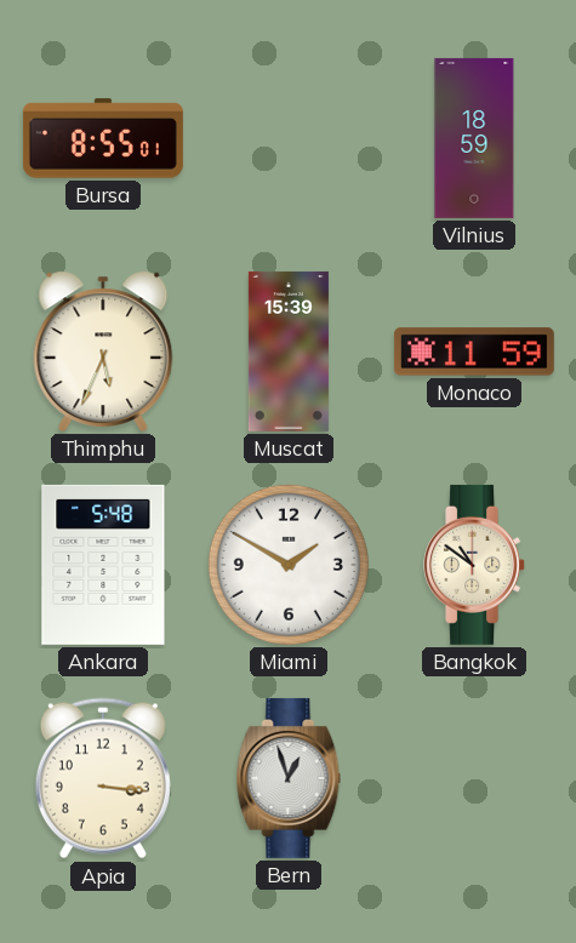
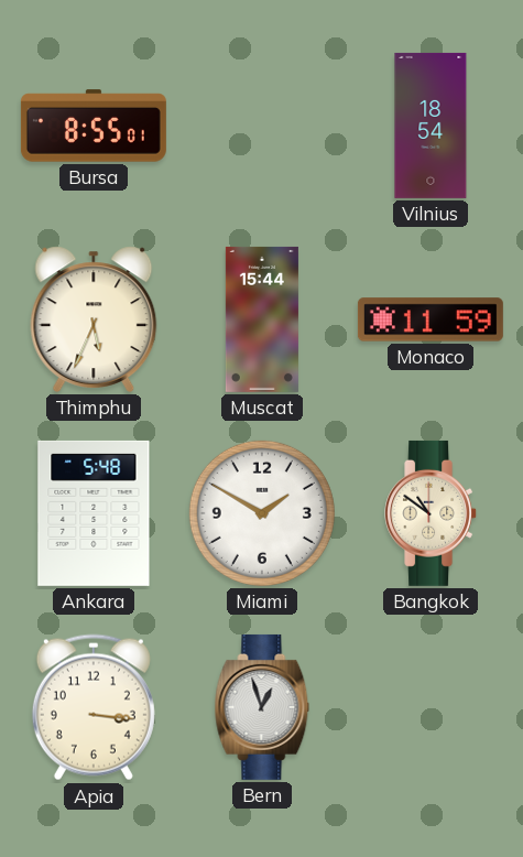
Vilnius: 18:59 -> 18:54
Muscat: 15:39 -> 15:44
